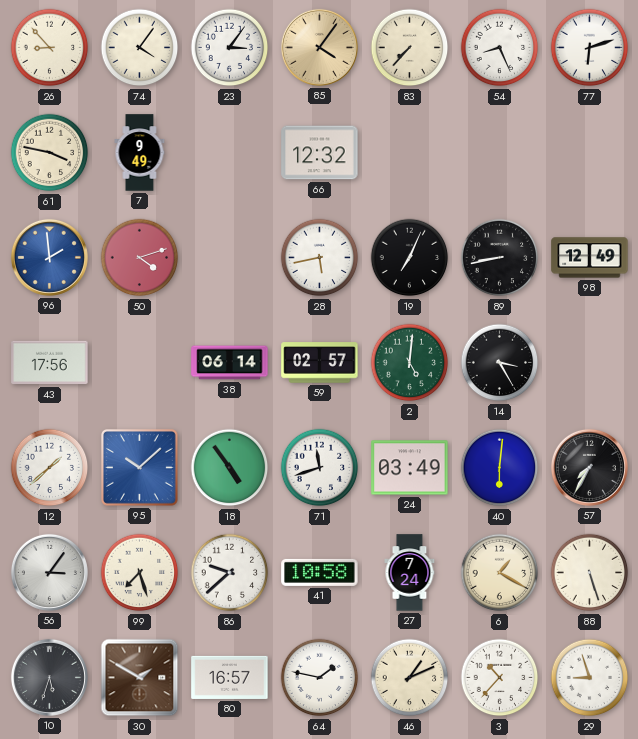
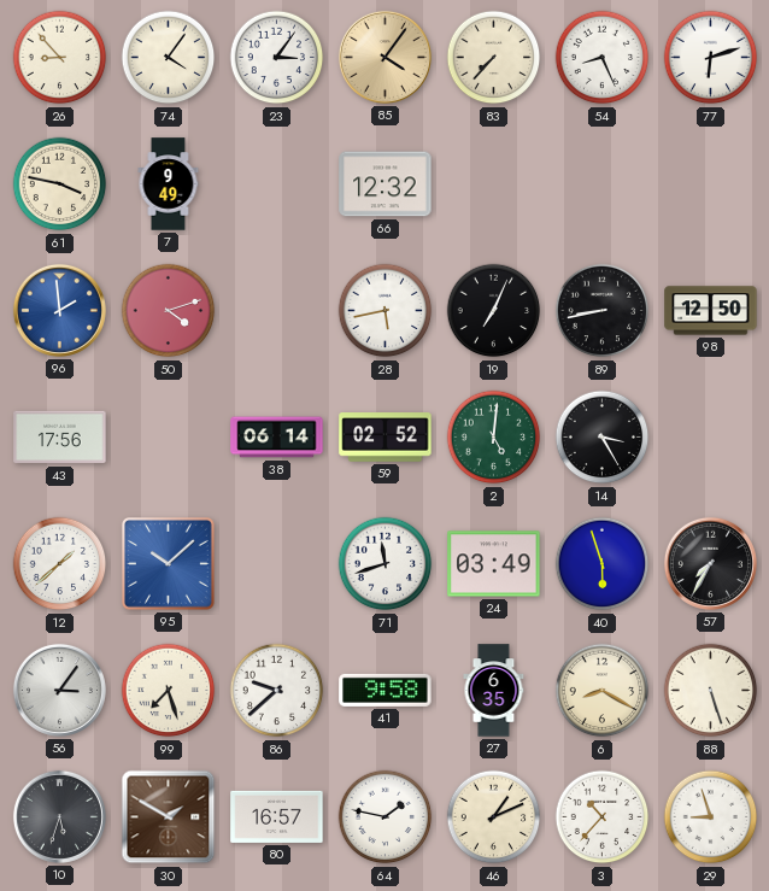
98: 12:49 -> 12:50
59: 02:57 -> 02:52
18: 4:54 -> none
40: 6:01 -> 5:57
41: 10:58 -> 9:58
27: 7:24 -> 6:35
6: 1:20 -> 8:20
